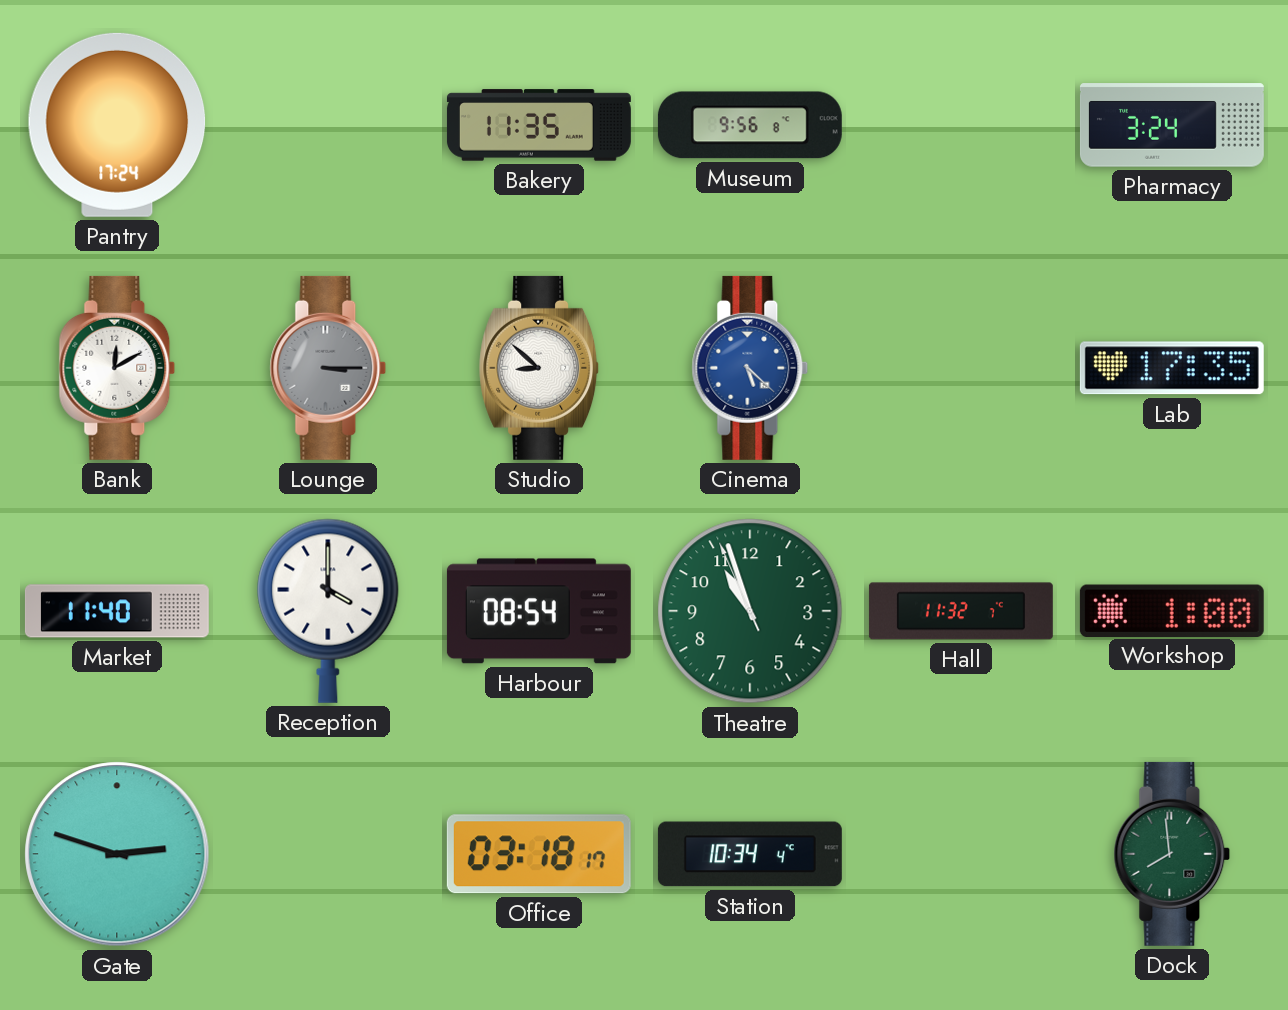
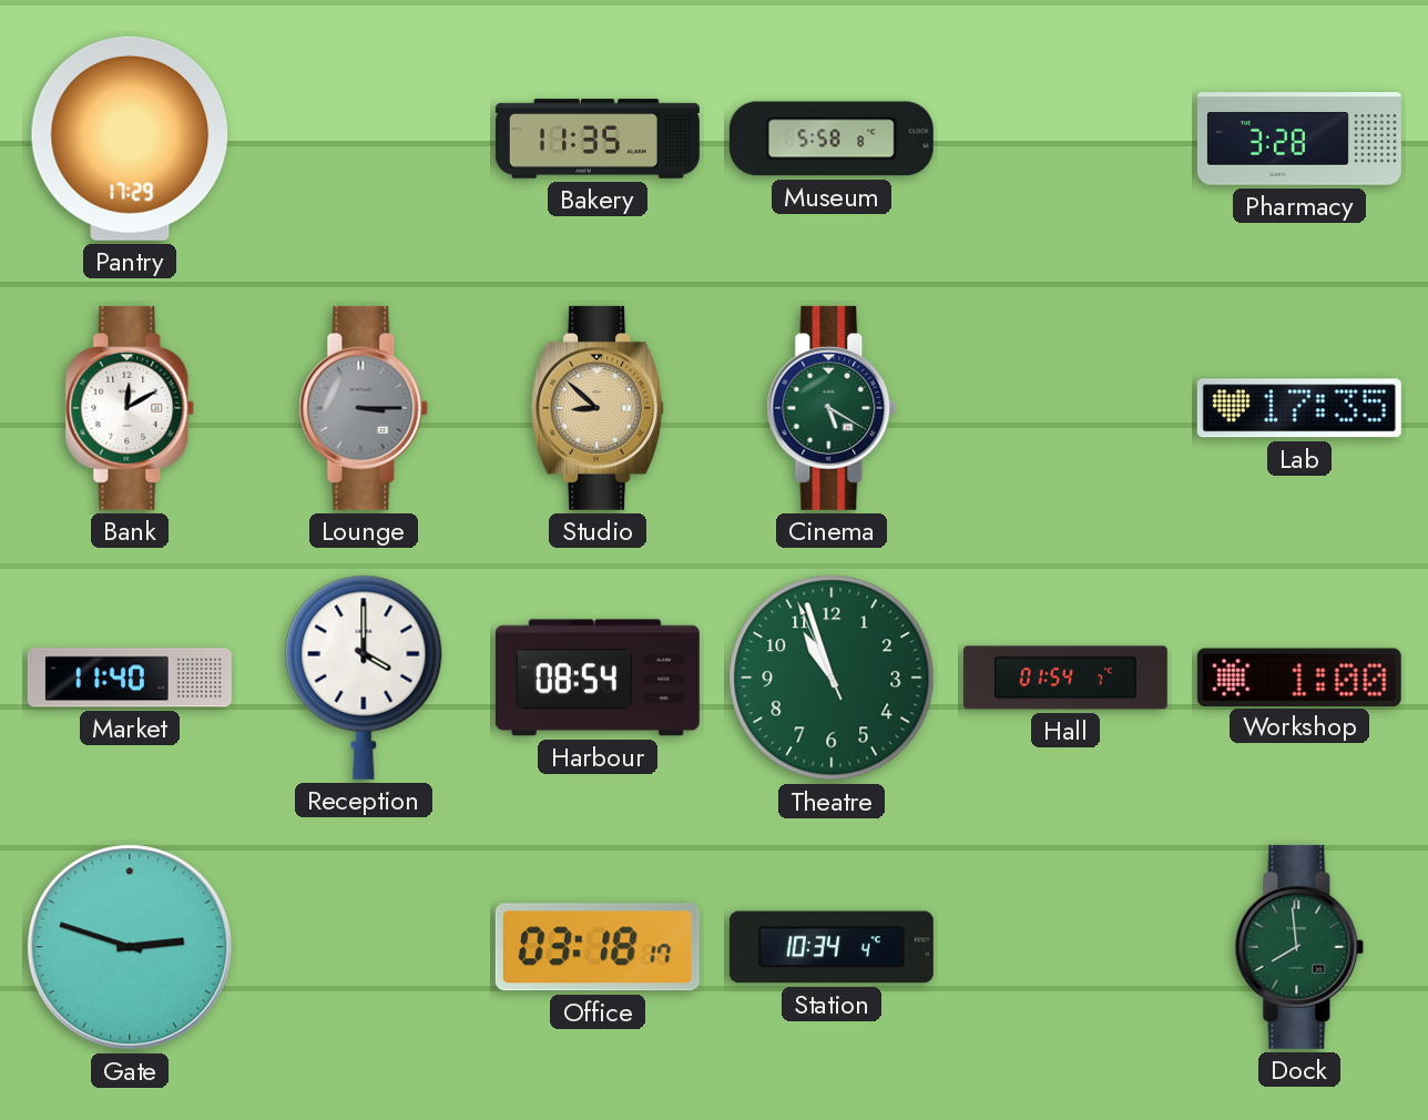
Pantry: 17:24 -> 17:29
Museum: 9:56 -> 5:58
Pharmacy: 3:24 -> 3:28
Studio dial: white -> champagne
Cinema: 5:22 -> 5:20
Cinema dial: blue -> green
Hall: 11:32 -> 01:54
